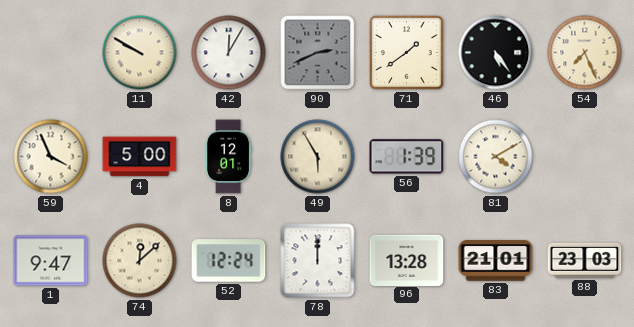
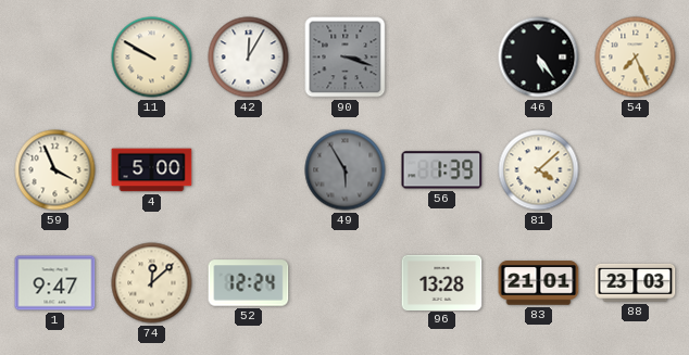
90: 2:41 -> 3:18
71: 1:39 -> none
8: 12:01 -> none
49 dial: cream -> grey
81: 4:10 -> 4:08
78: 12:00 -> none
